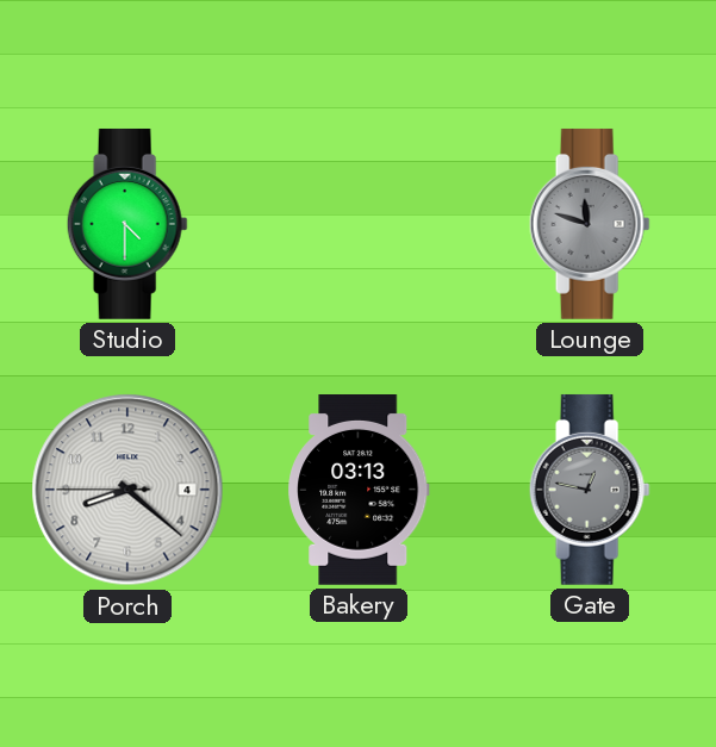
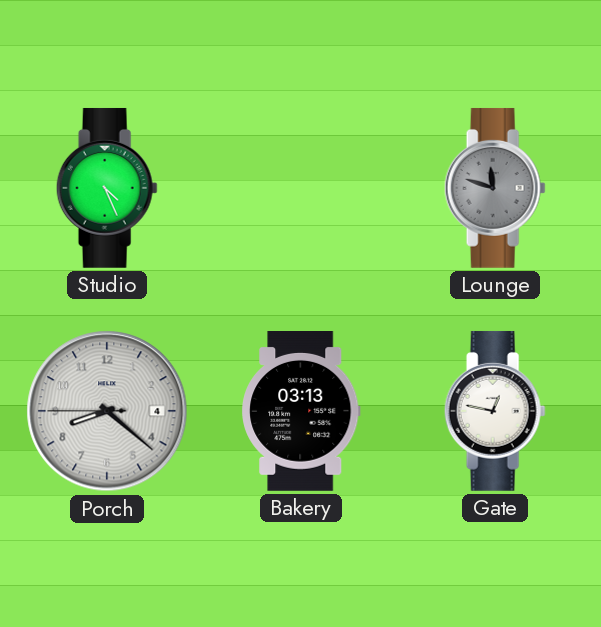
Studio: 4:30 -> 4:26
Gate dial: grey -> white
